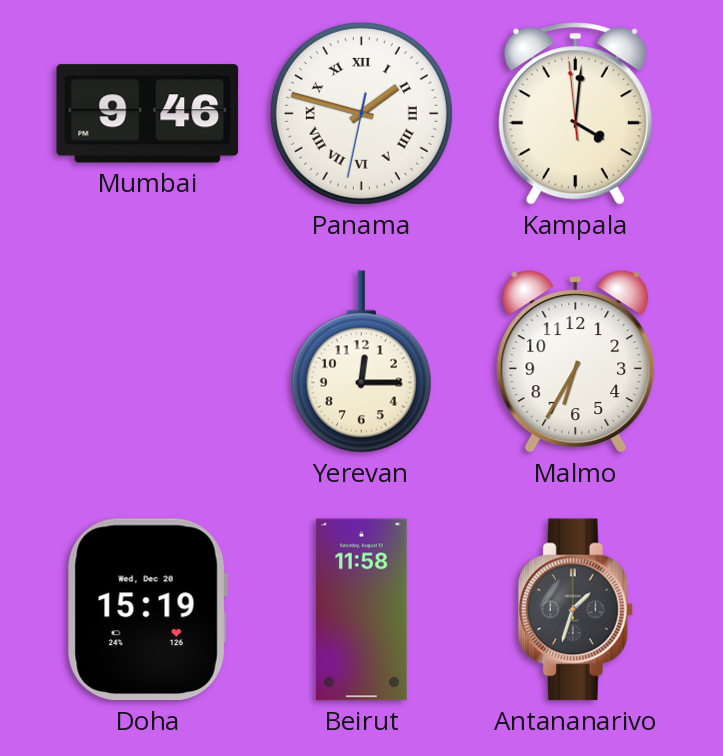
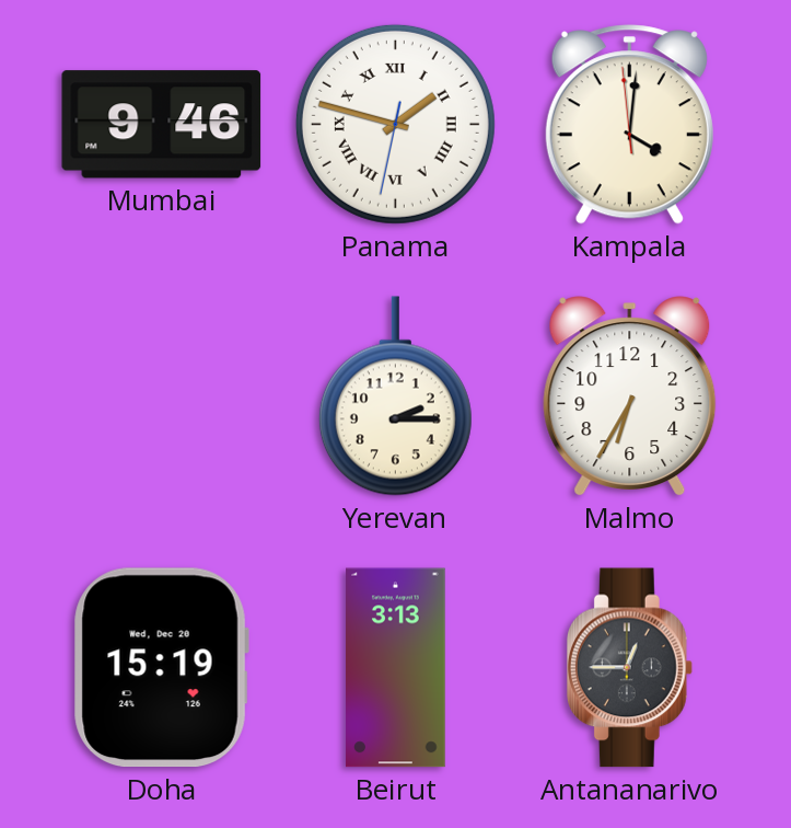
Yerevan: 12:15 -> 2:15
Beirut: 11:58 -> 3:13
Antananarivo: 1:33 -> 12:45
